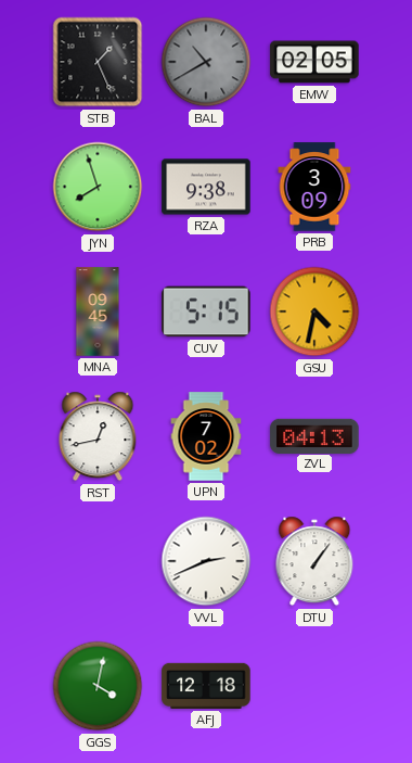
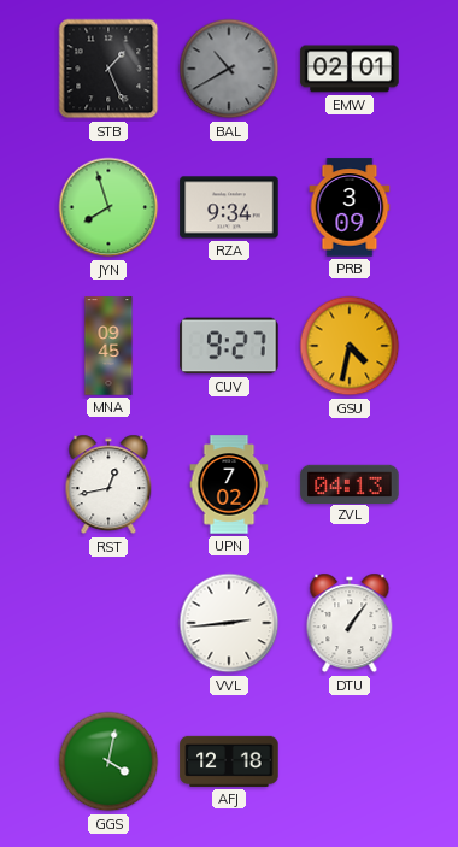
EMW: 02:05 -> 02:01
RZA: 9:38 -> 9:34
CUV: 5:15 -> 9:27
VVL: 2:41 -> 2:44
